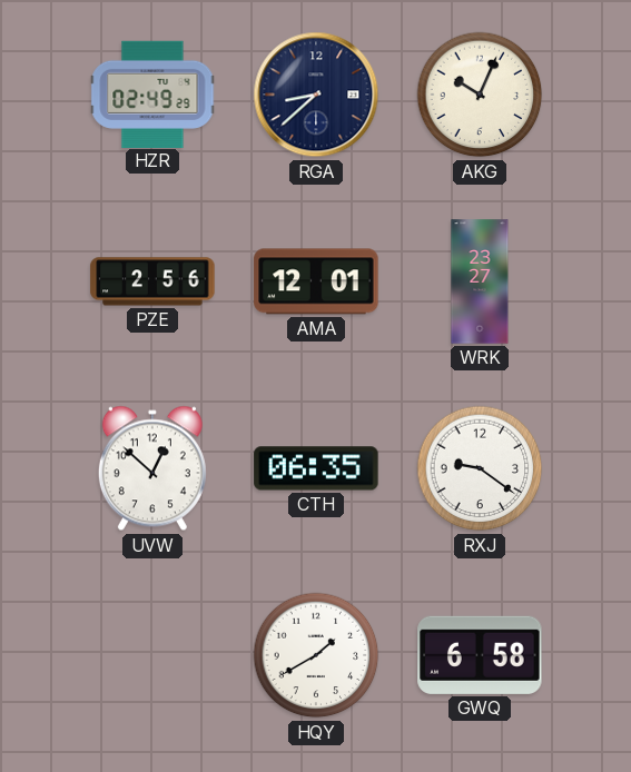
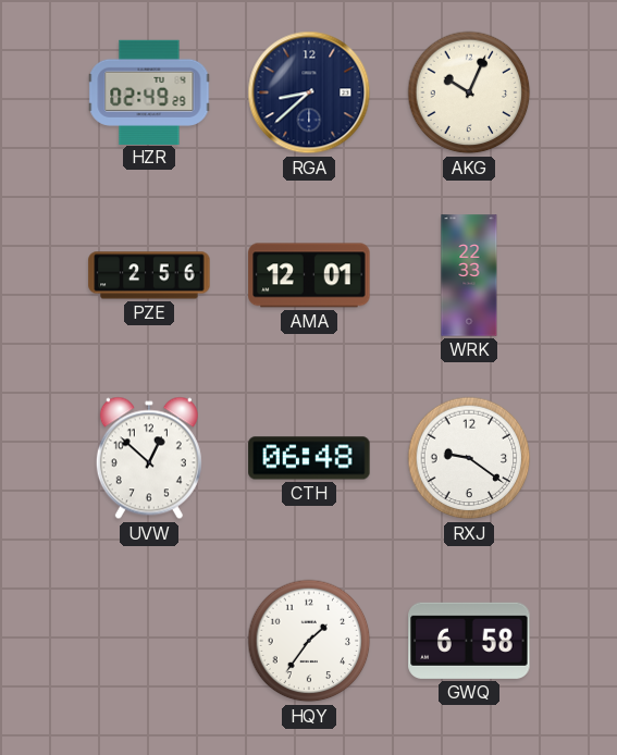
WRK: 23:27 -> 22:33
CTH: 06:35 -> 06:48
HQY: 1:40 -> 1:36
